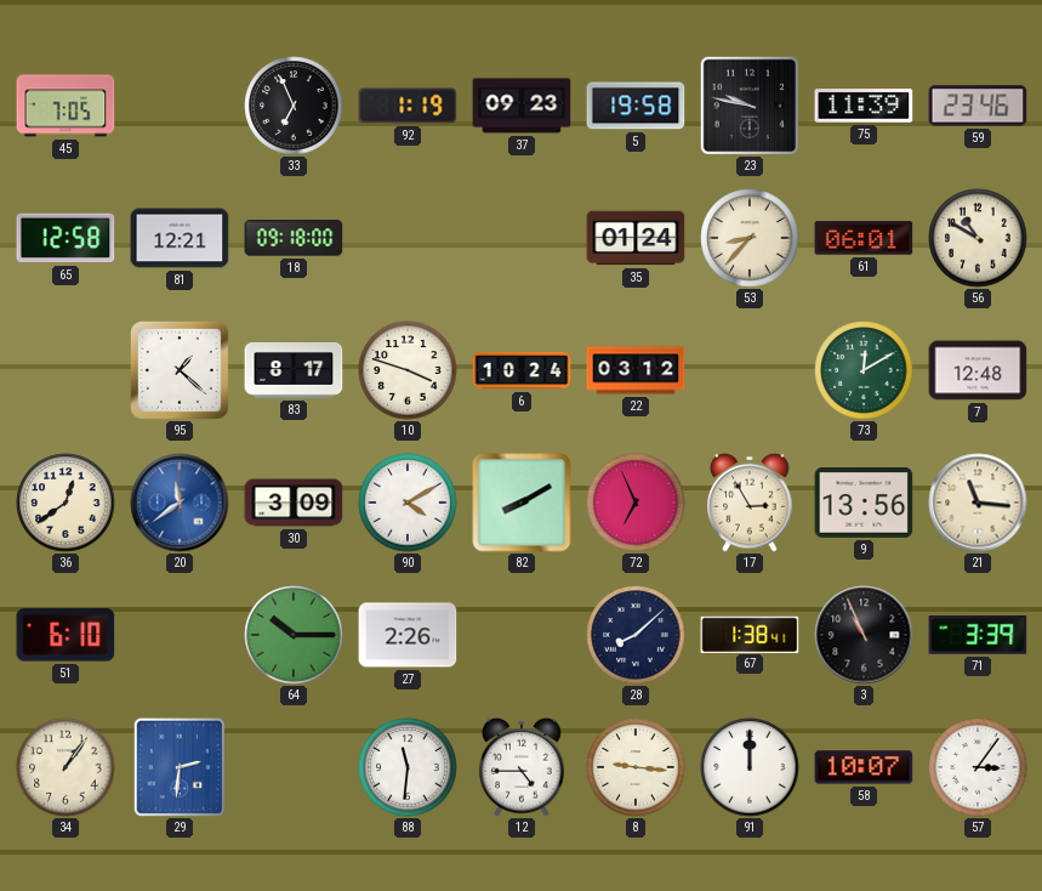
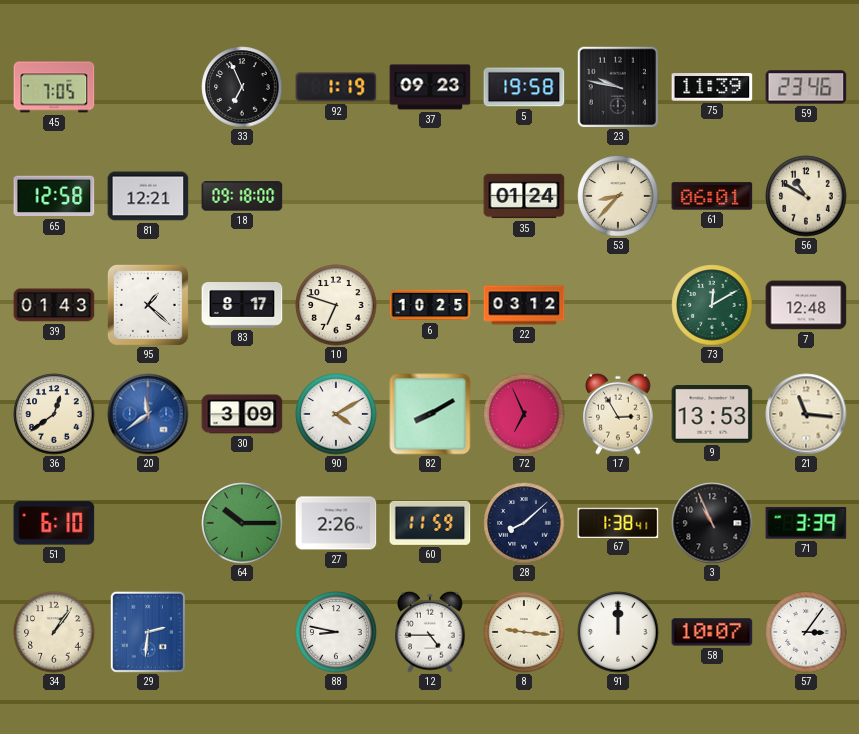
39: none -> 01:43
10: 3:48 -> 6:48
6: 10:24 -> 10:25
9: 13:56 -> 13:53
60: none -> 11:59
88: 11:31 -> 8:47
